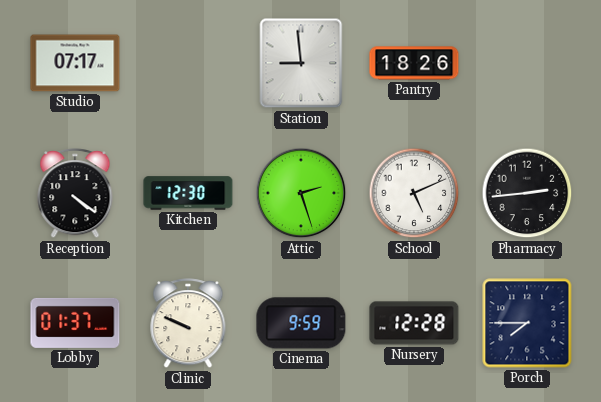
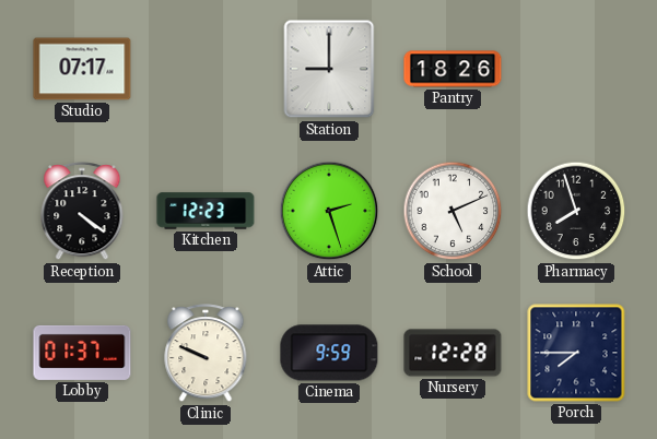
Station: 8:59 -> 9:00
Kitchen: 12:30 -> 12:23
Pharmacy: 2:44 -> 7:57
